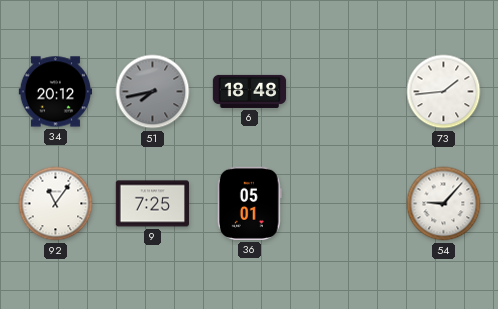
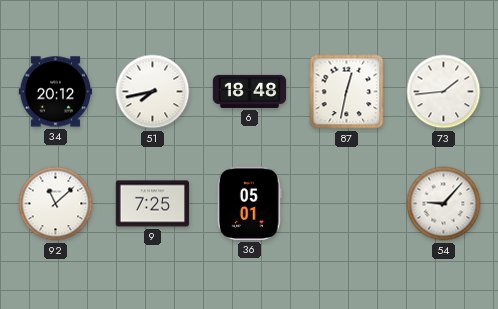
51 dial: grey -> white
87: none -> 12:32
92: 11:06 -> 11:08
